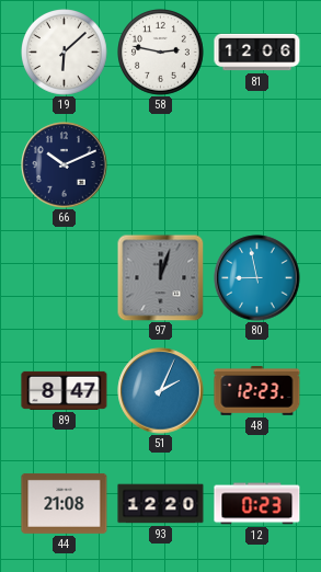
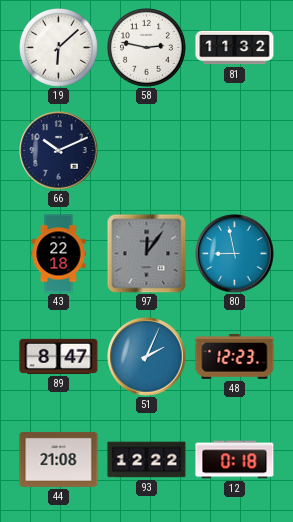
81: 12:06 -> 11:32
43: none -> 22:18
97: 12:03 -> 12:06
93: 12:20 -> 12:22
12: 0:23 -> 0:18
